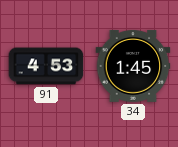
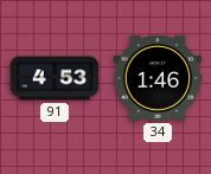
34: 1:45 -> 1:46
